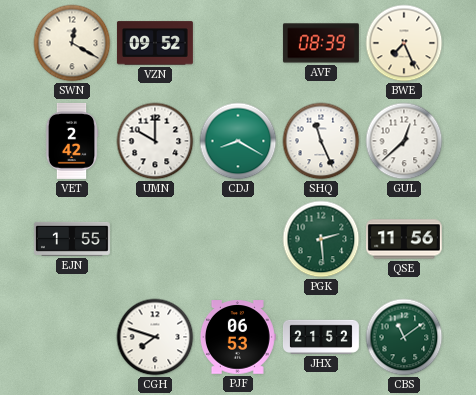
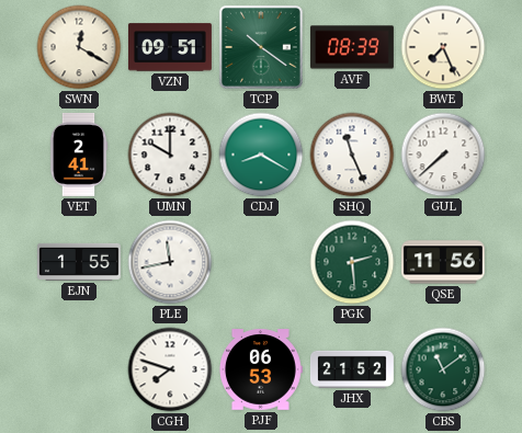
VZN: 09:52 -> 09:51
TCP: none -> 10:21
VET: 2:42 -> 2:41
GUL: 12:38 -> 7:38
PLE: none -> 11:43
